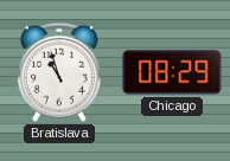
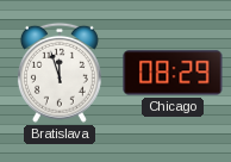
Bratislava: 10:57 -> 11:57
